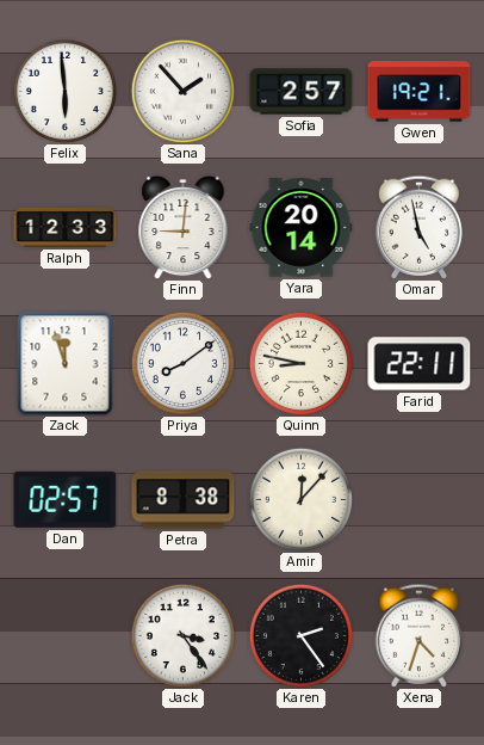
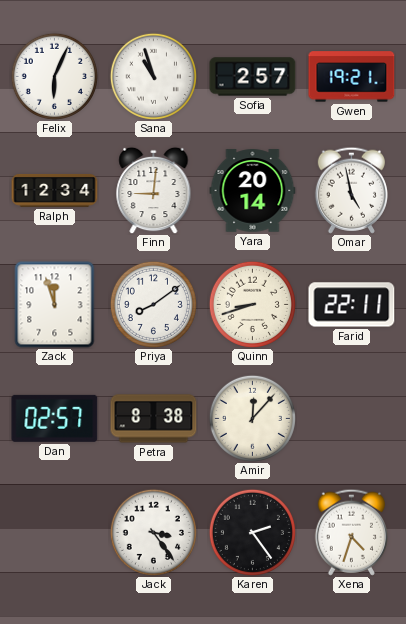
Felix: 5:59 -> 6:04
Sana: 1:53 -> 10:57
Ralph: 12:33 -> 12:34
Quinn: 8:47 -> 8:42
